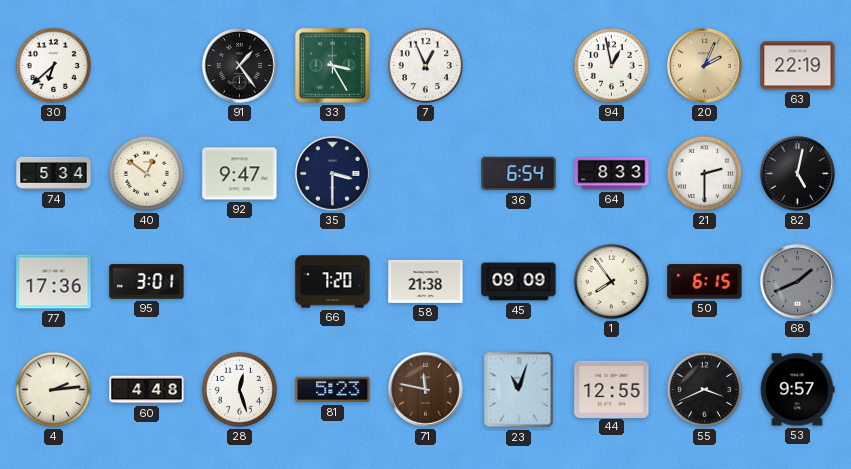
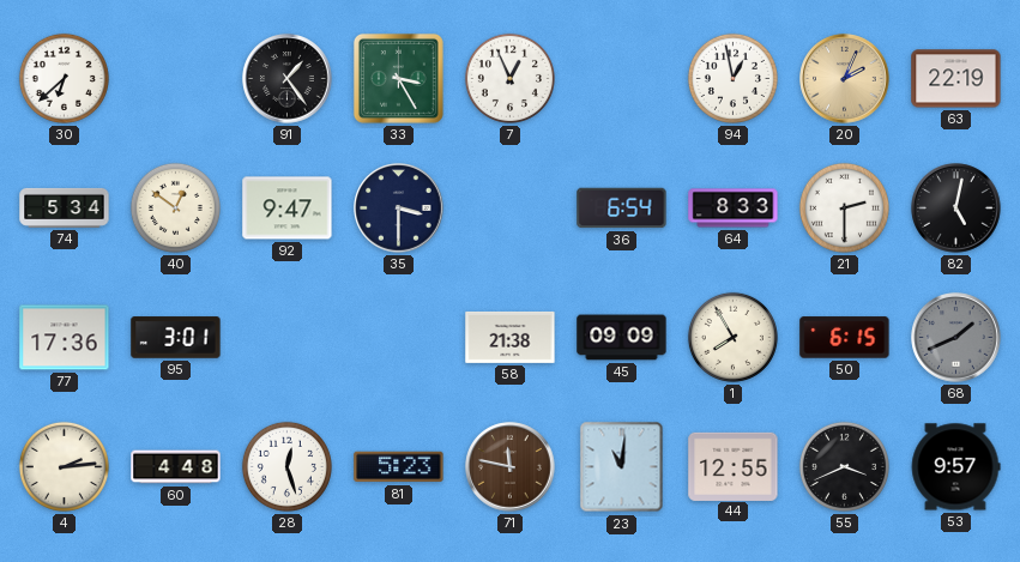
66: 7:20 -> none
1: 7:54 -> 7:55
23: 11:03 -> 11:01
